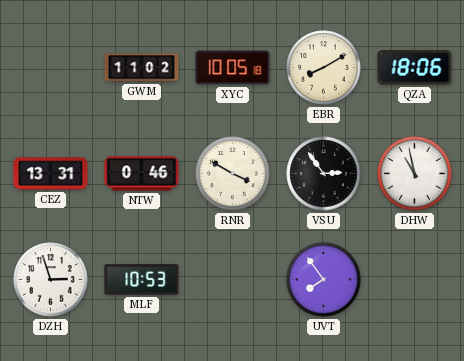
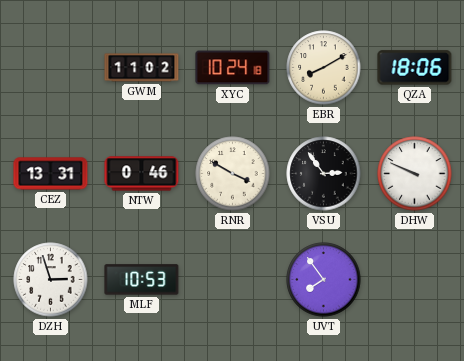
XYC: 10:05 -> 10:24
DHW: 10:58 -> 9:49
